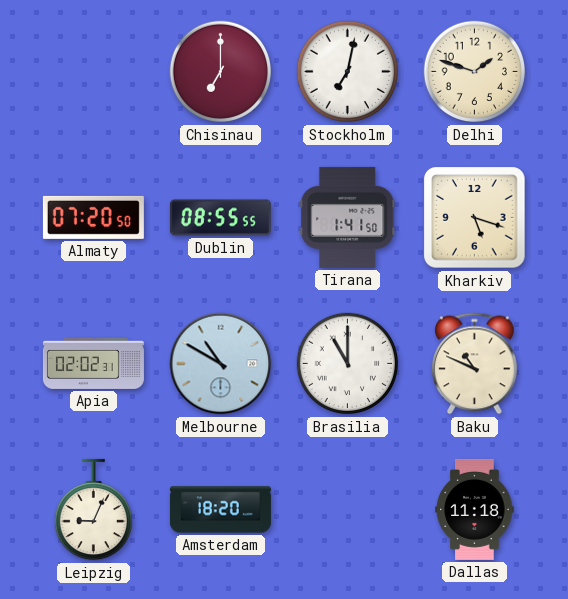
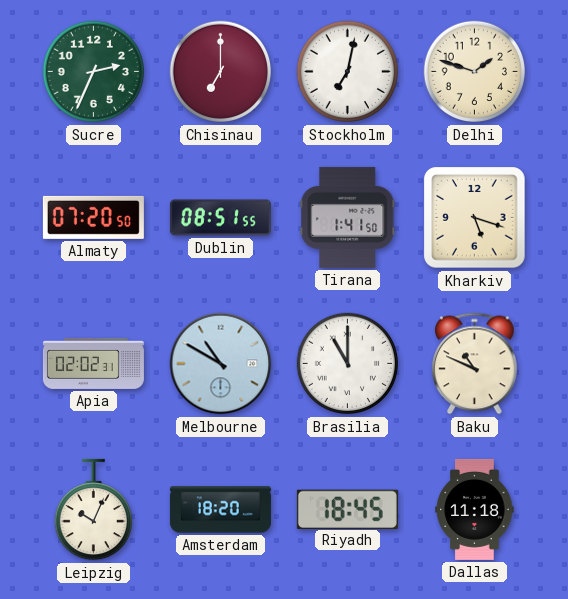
Sucre: none -> 2:34
Dublin: 08:55 -> 08:51
Leipzig: 9:04 -> 10:04
Riyadh: none -> 18:45
